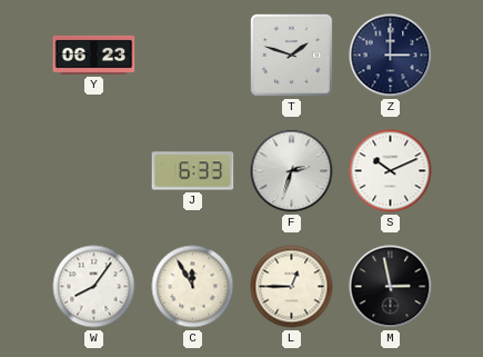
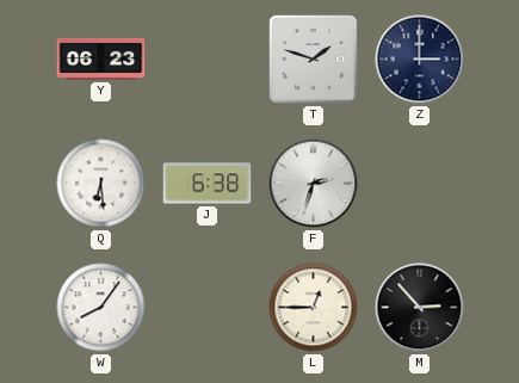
Q: none -> 6:29
J: 6:33 -> 6:38
S: 10:11 -> none
C: 11:55 -> none
M: 2:58 -> 2:53
